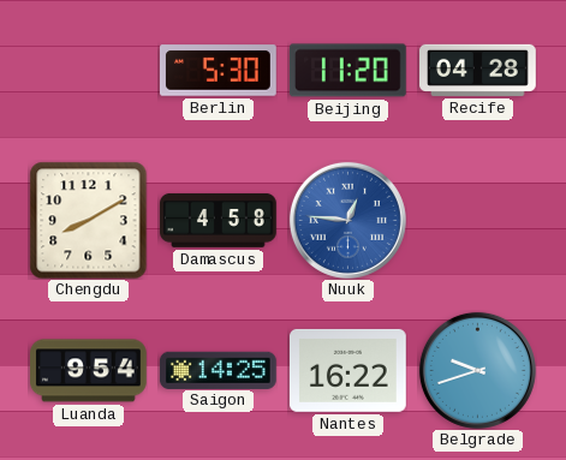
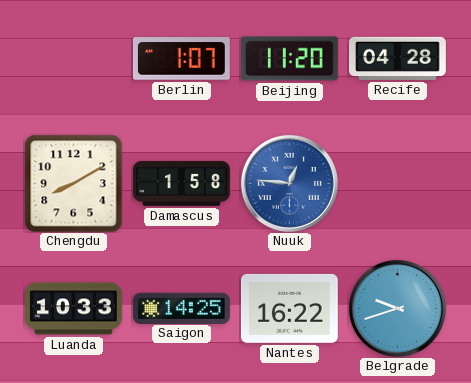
Berlin: 5:30 -> 1:07
Damascus: 4:58 -> 1:58
Luanda: 9:54 -> 10:33
